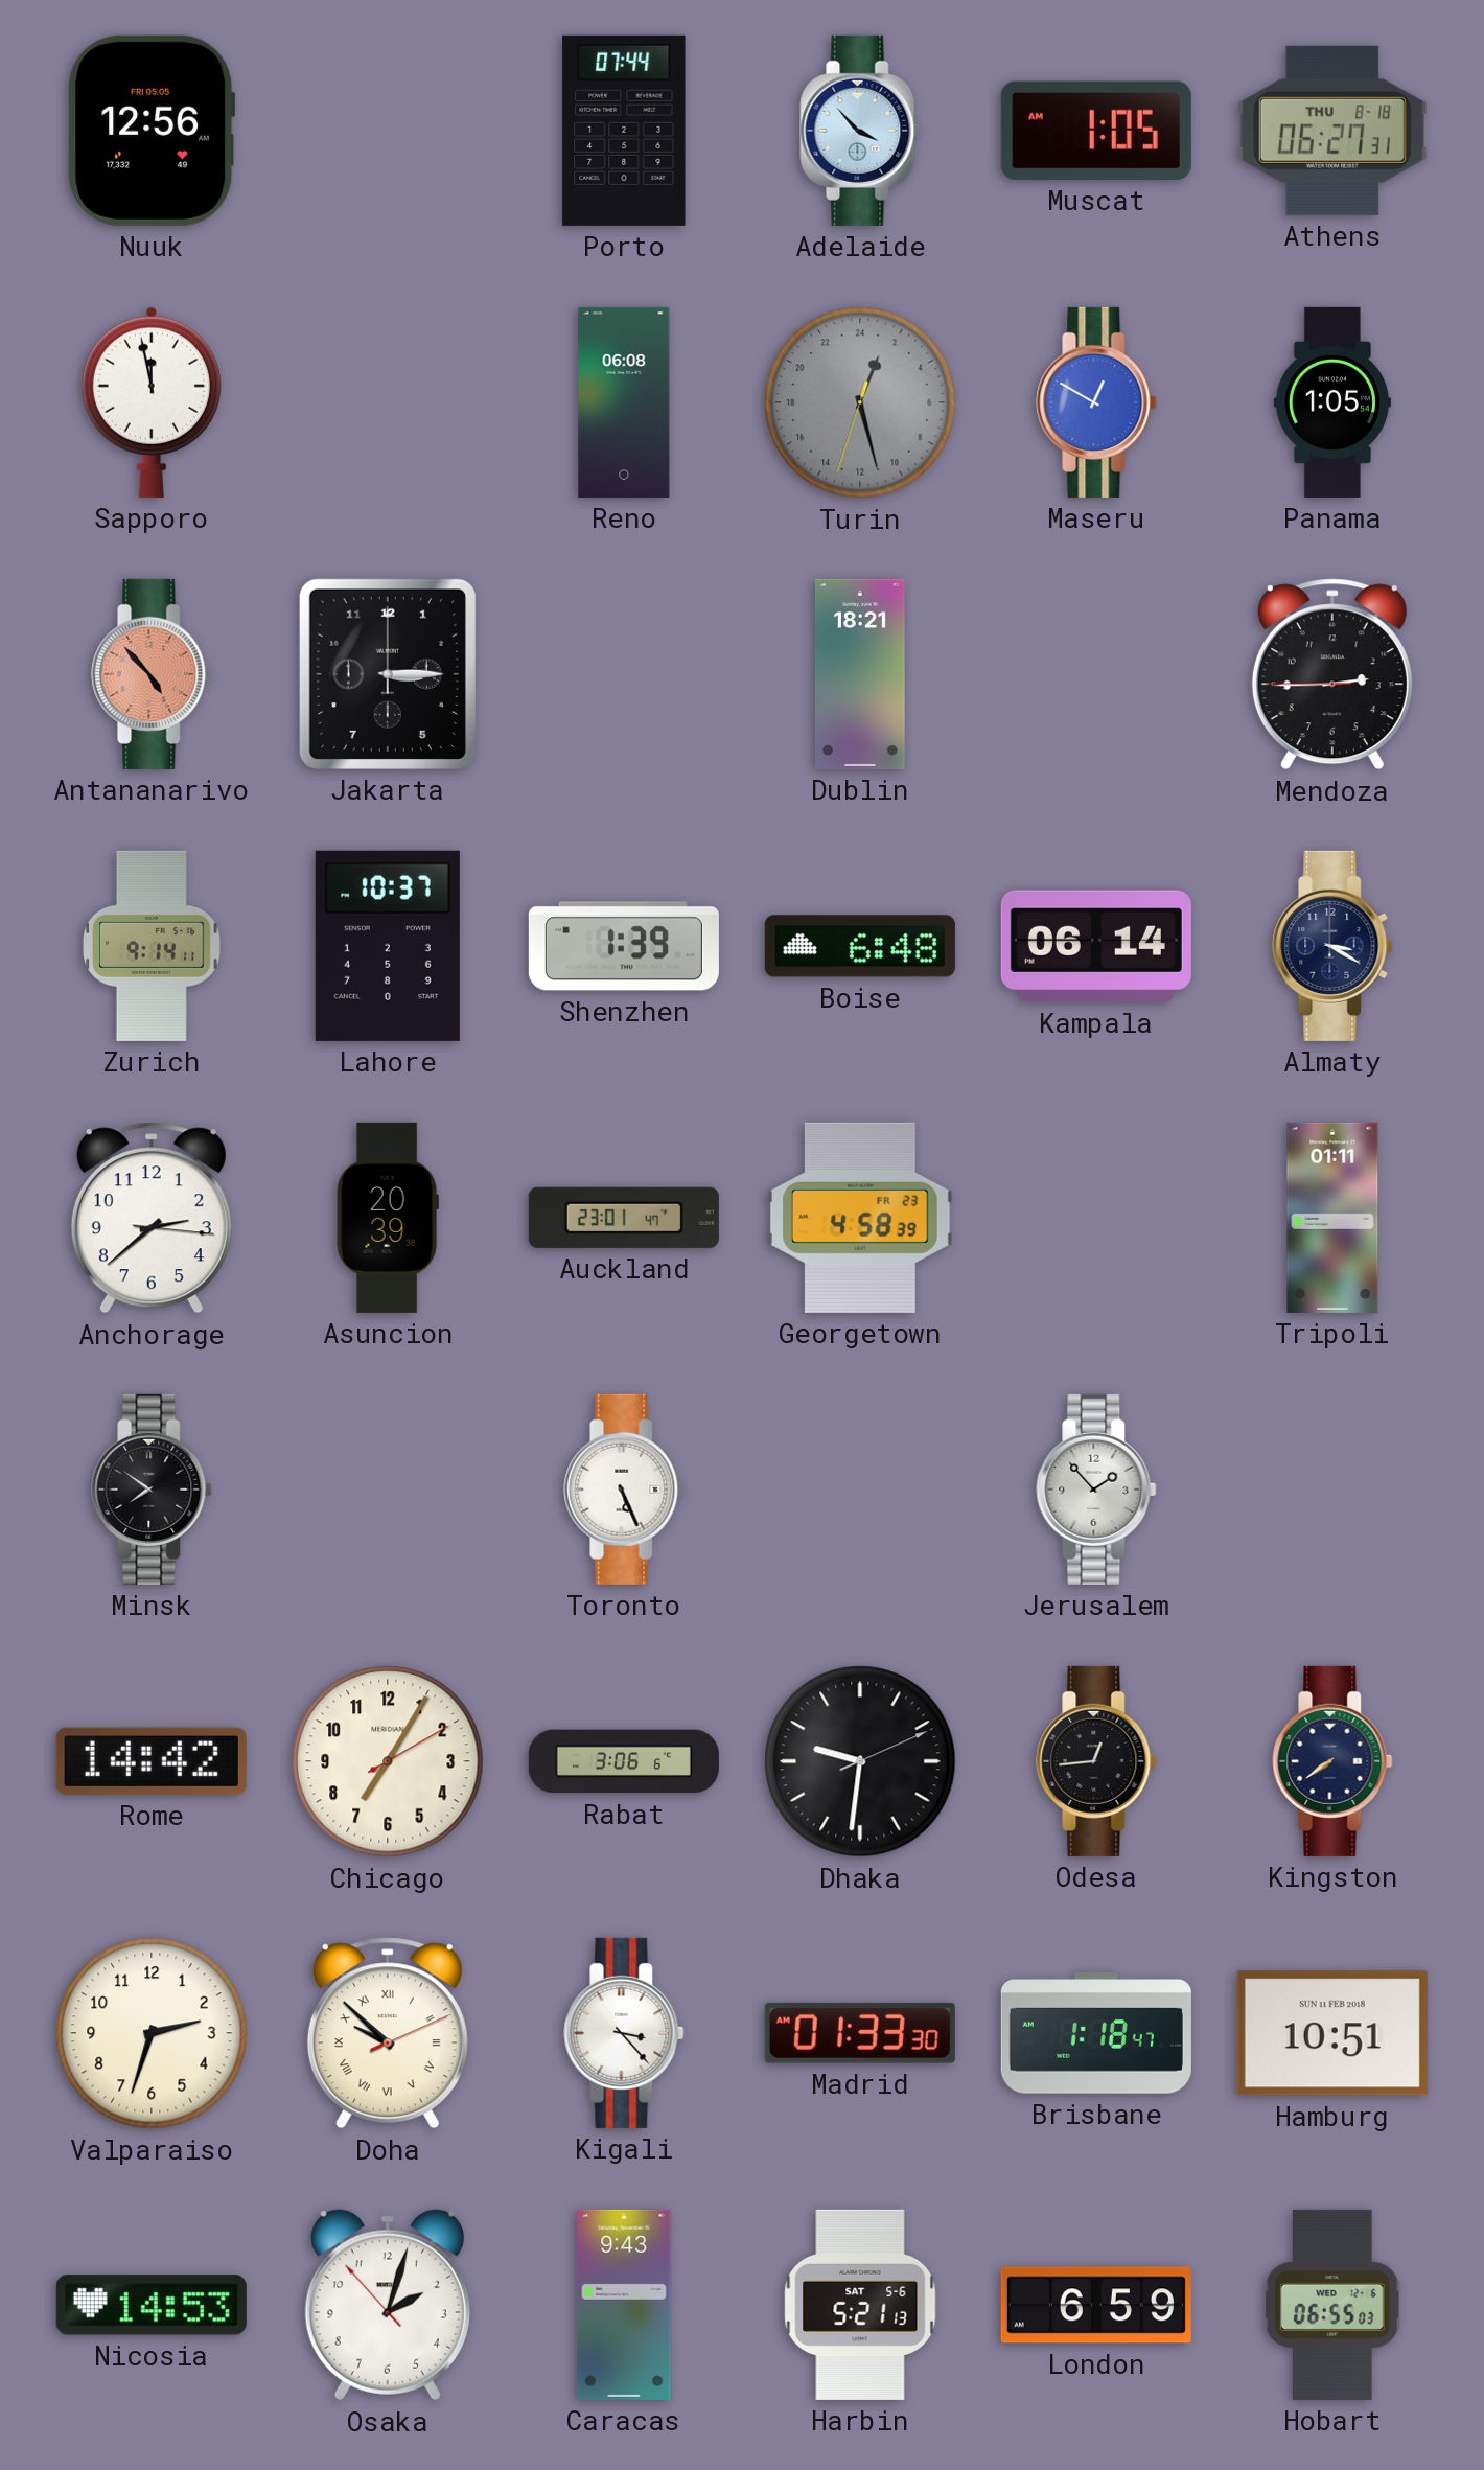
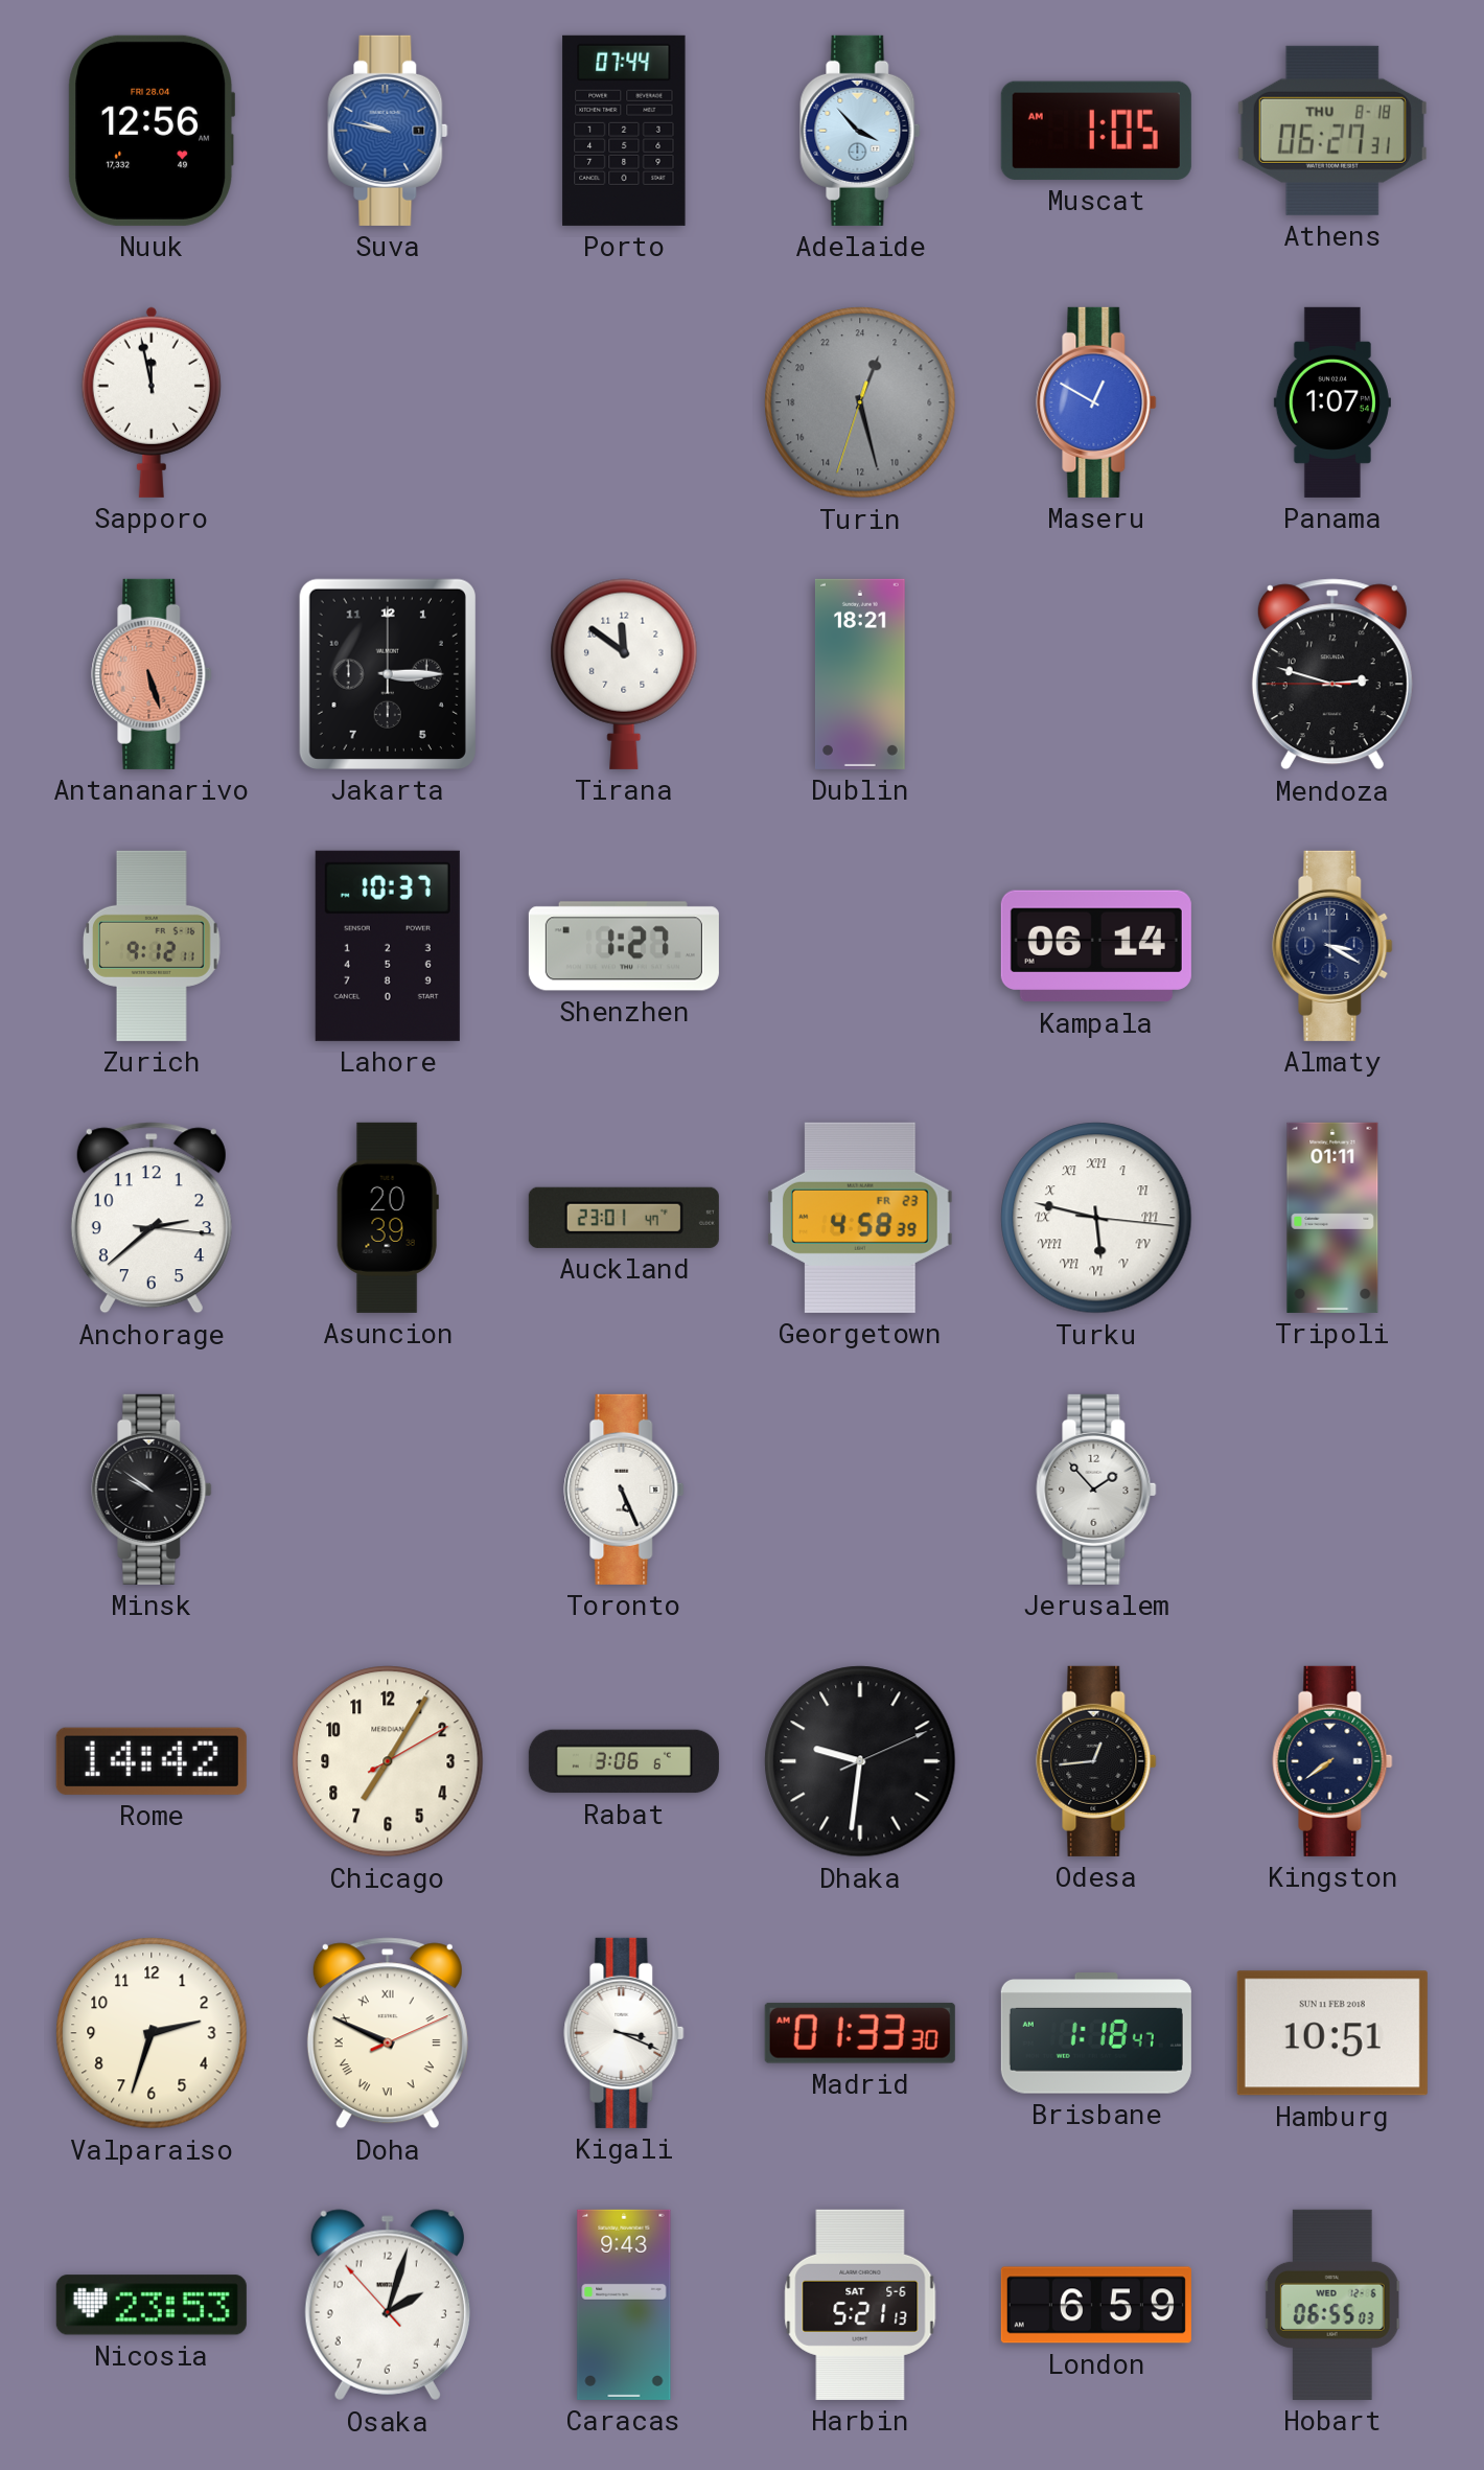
Nuuk date: FRI 05.05 -> FRI 28.04
Suva: none -> 9:47
Reno: 06:08 -> none
Panama: 1:05 -> 1:07
Antananarivo: 4:53 -> 5:27
Tirana: none -> 11:51
Mendoza: 2:44 -> 2:47
Zurich: 9:14 -> 9:12
Shenzhen: 1:39 -> 1:27
Boise: 6:48 -> none
Turku: none -> 5:47
Minsk: 7:51 -> 9:51
Doha: 9:52 -> 9:49
Kigali: 3:23 -> 3:19
Nicosia: 14:53 -> 23:53
